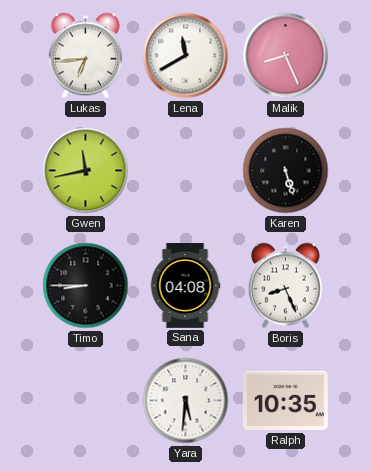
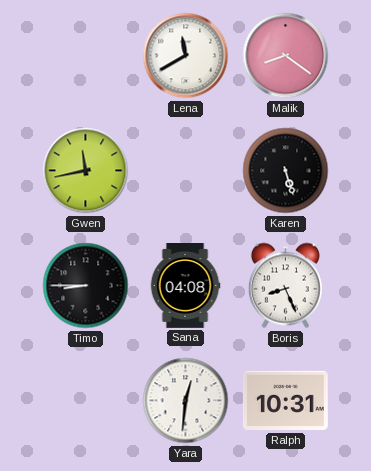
Lukas: 6:44 -> none
Malik: 8:26 -> 8:21
Yara: 5:31 -> 12:31
Ralph: 10:35 -> 10:31
